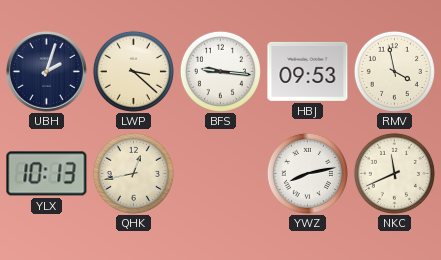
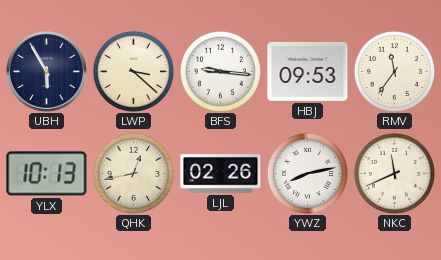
UBH: 2:03 -> 5:55
RMV: 3:58 -> 11:36
LJL: none -> 02:26
